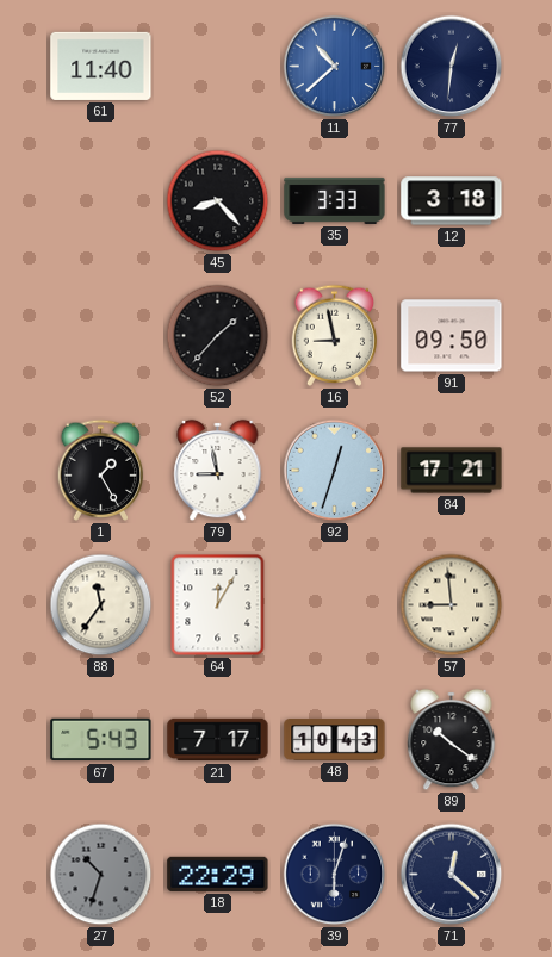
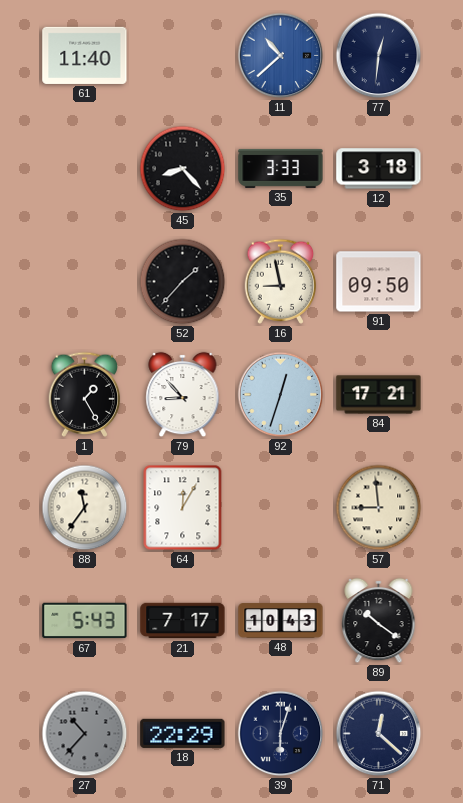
79: 8:58 -> 8:53
27: 10:33 -> 10:37
